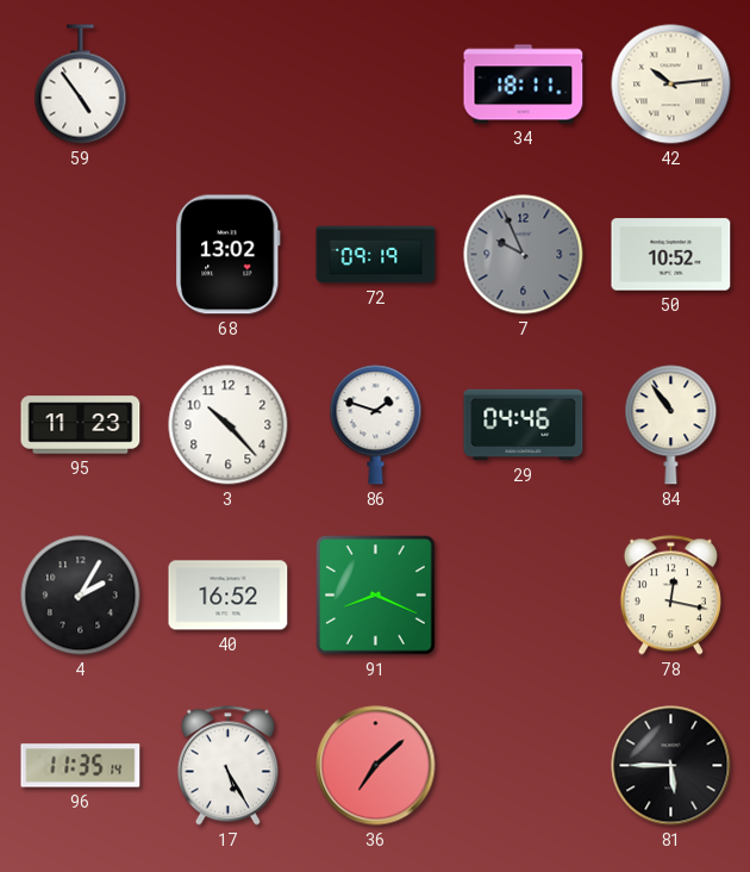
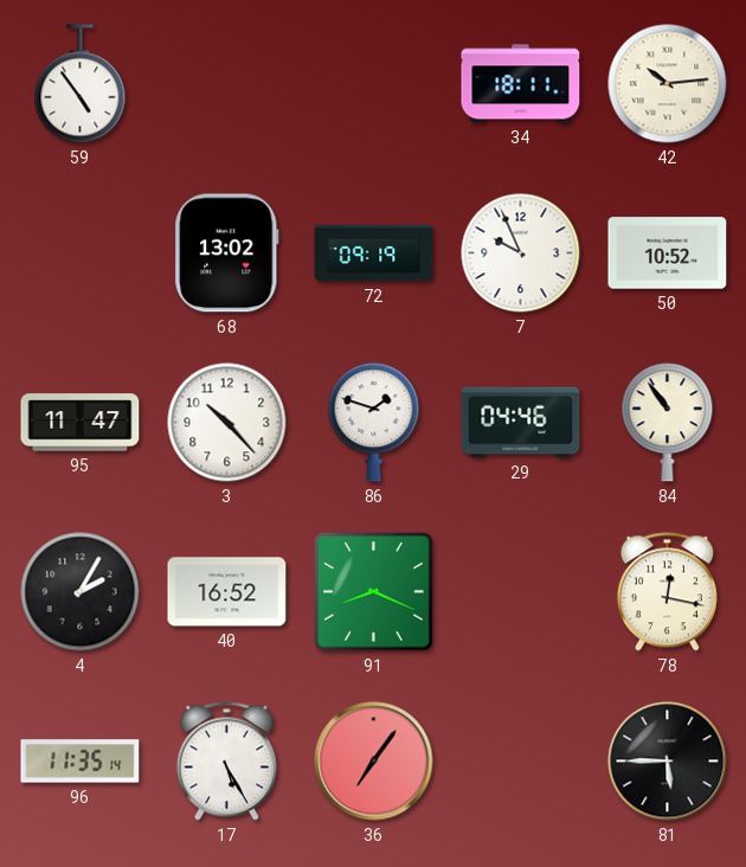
7 dial: grey -> white
95: 11:23 -> 11:47
36: 7:08 -> 7:06
